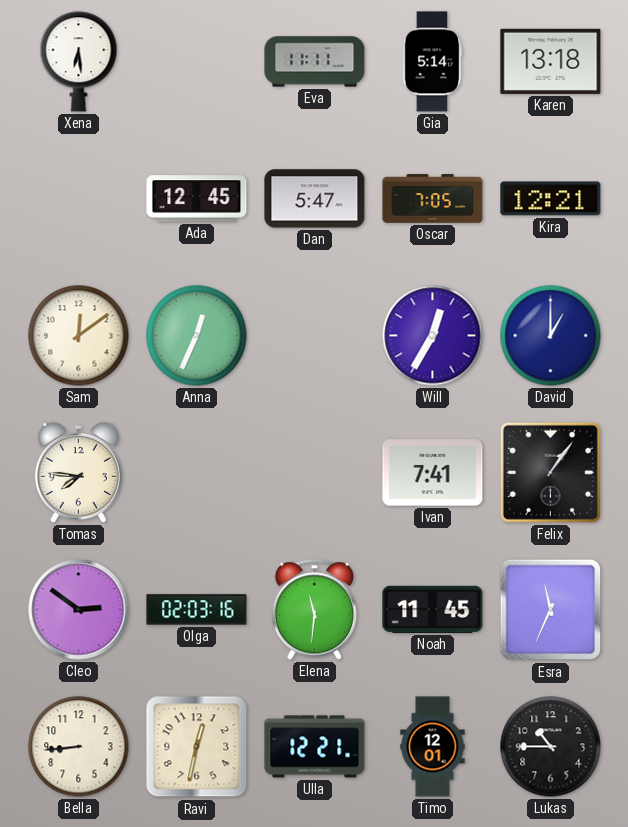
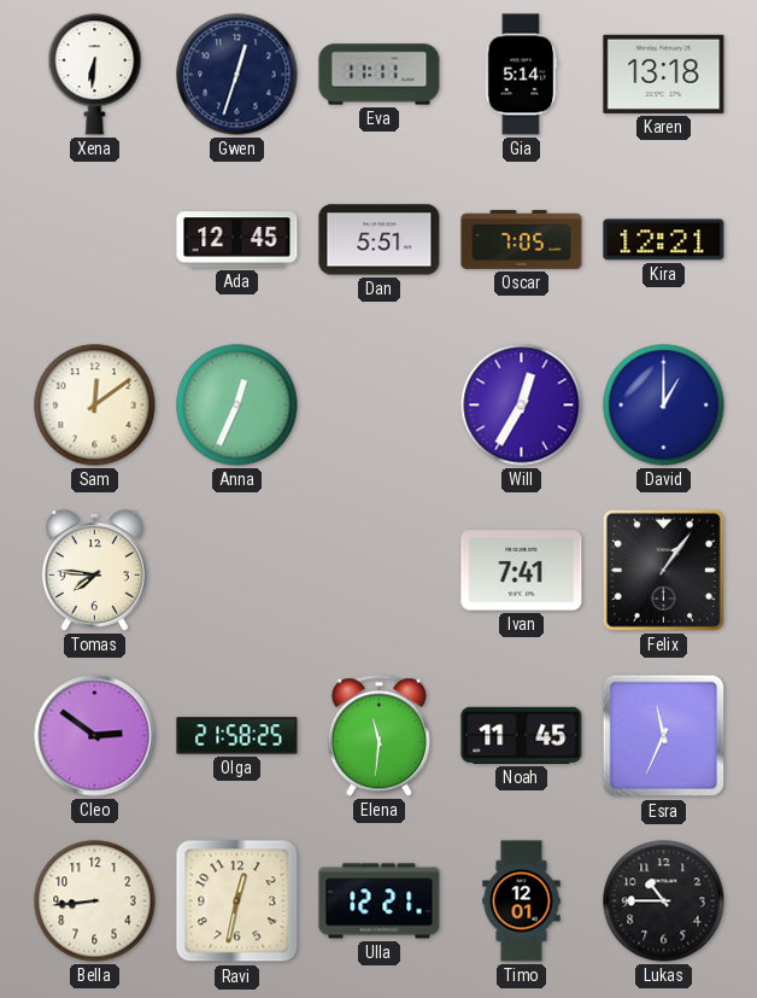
Xena: 6:29 -> 6:31
Gwen: none -> 12:33
Dan: 5:47 -> 5:51
Olga: 02:03 -> 21:58
